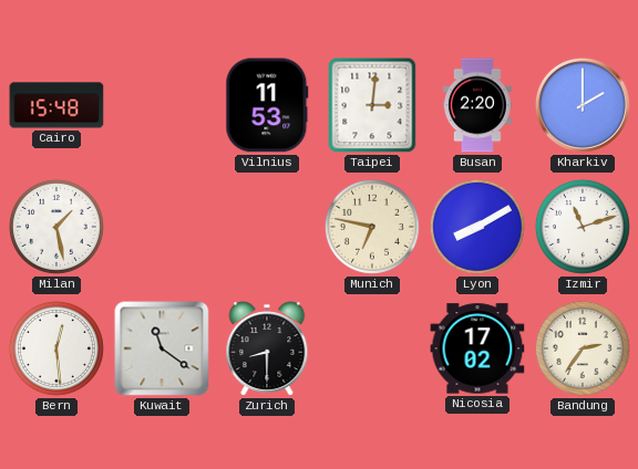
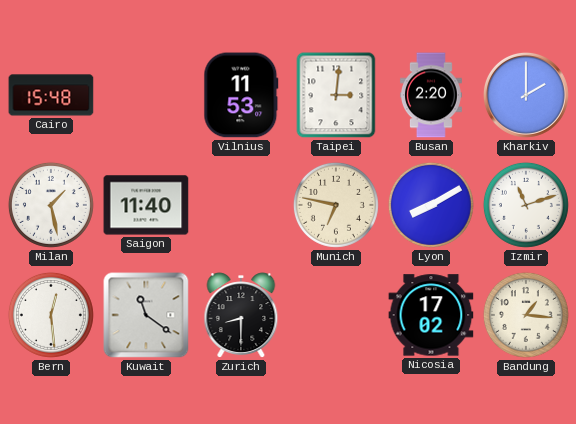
Saigon: none -> 11:40
Bandung: 2:36 -> 1:16
